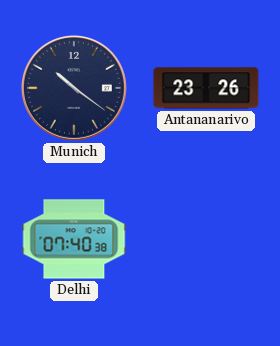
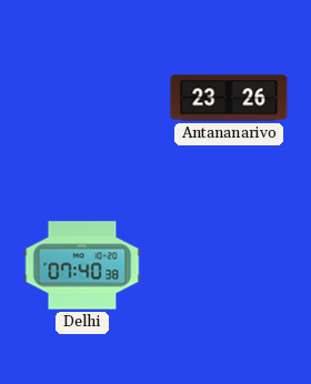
Munich: 10:21 -> none
